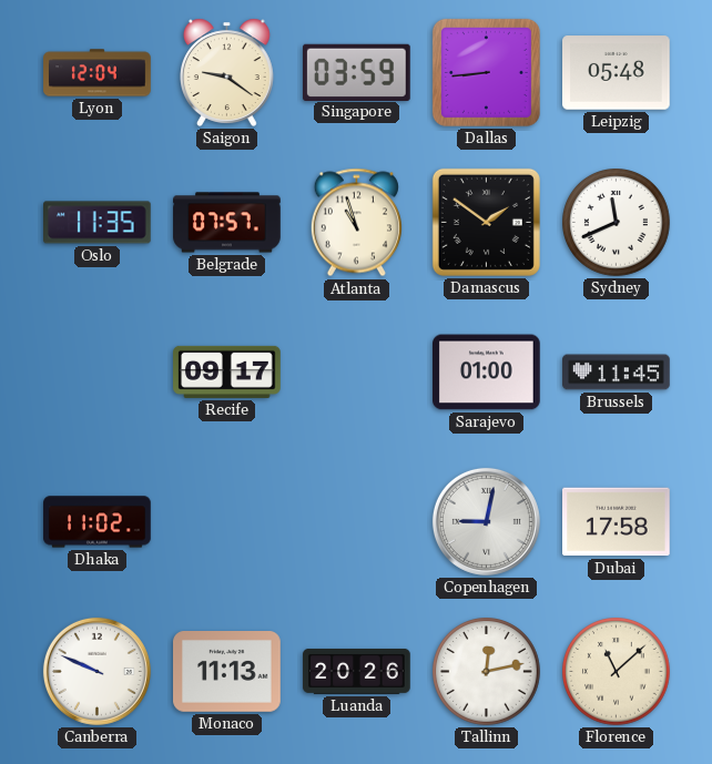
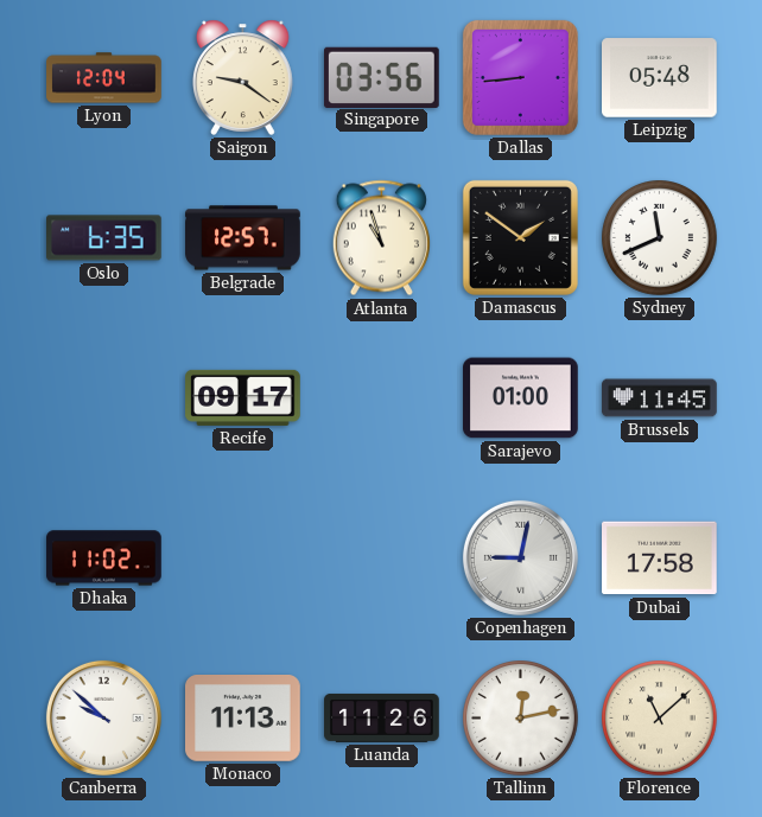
Singapore: 03:59 -> 03:56
Oslo: 11:35 -> 6:35
Belgrade: 07:57 -> 12:57
Canberra: 9:49 -> 9:52
Luanda: 20:26 -> 11:26
